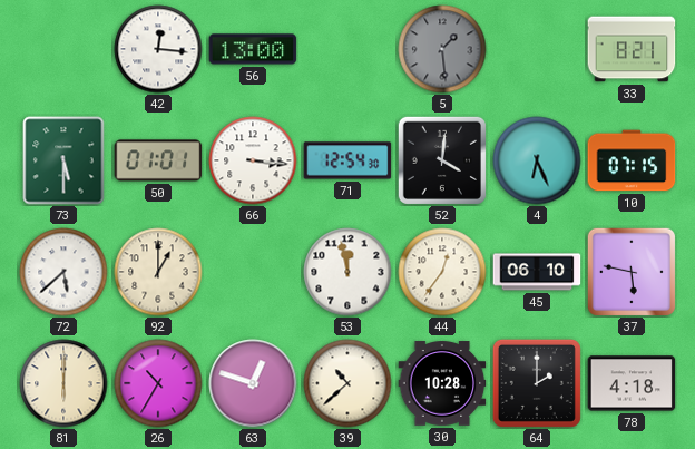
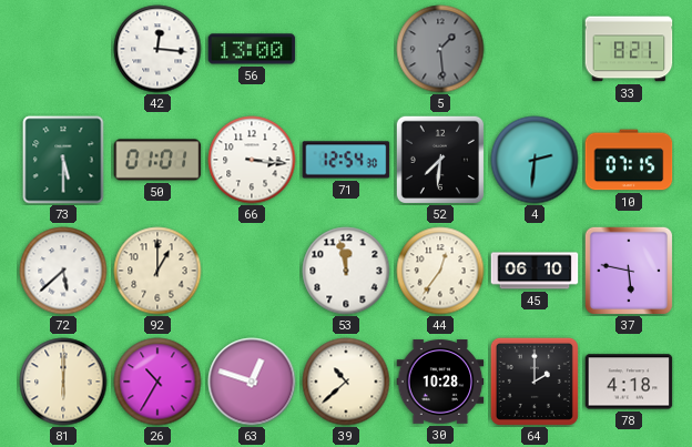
52: 4:01 -> 7:31
4: 6:26 -> 2:31
